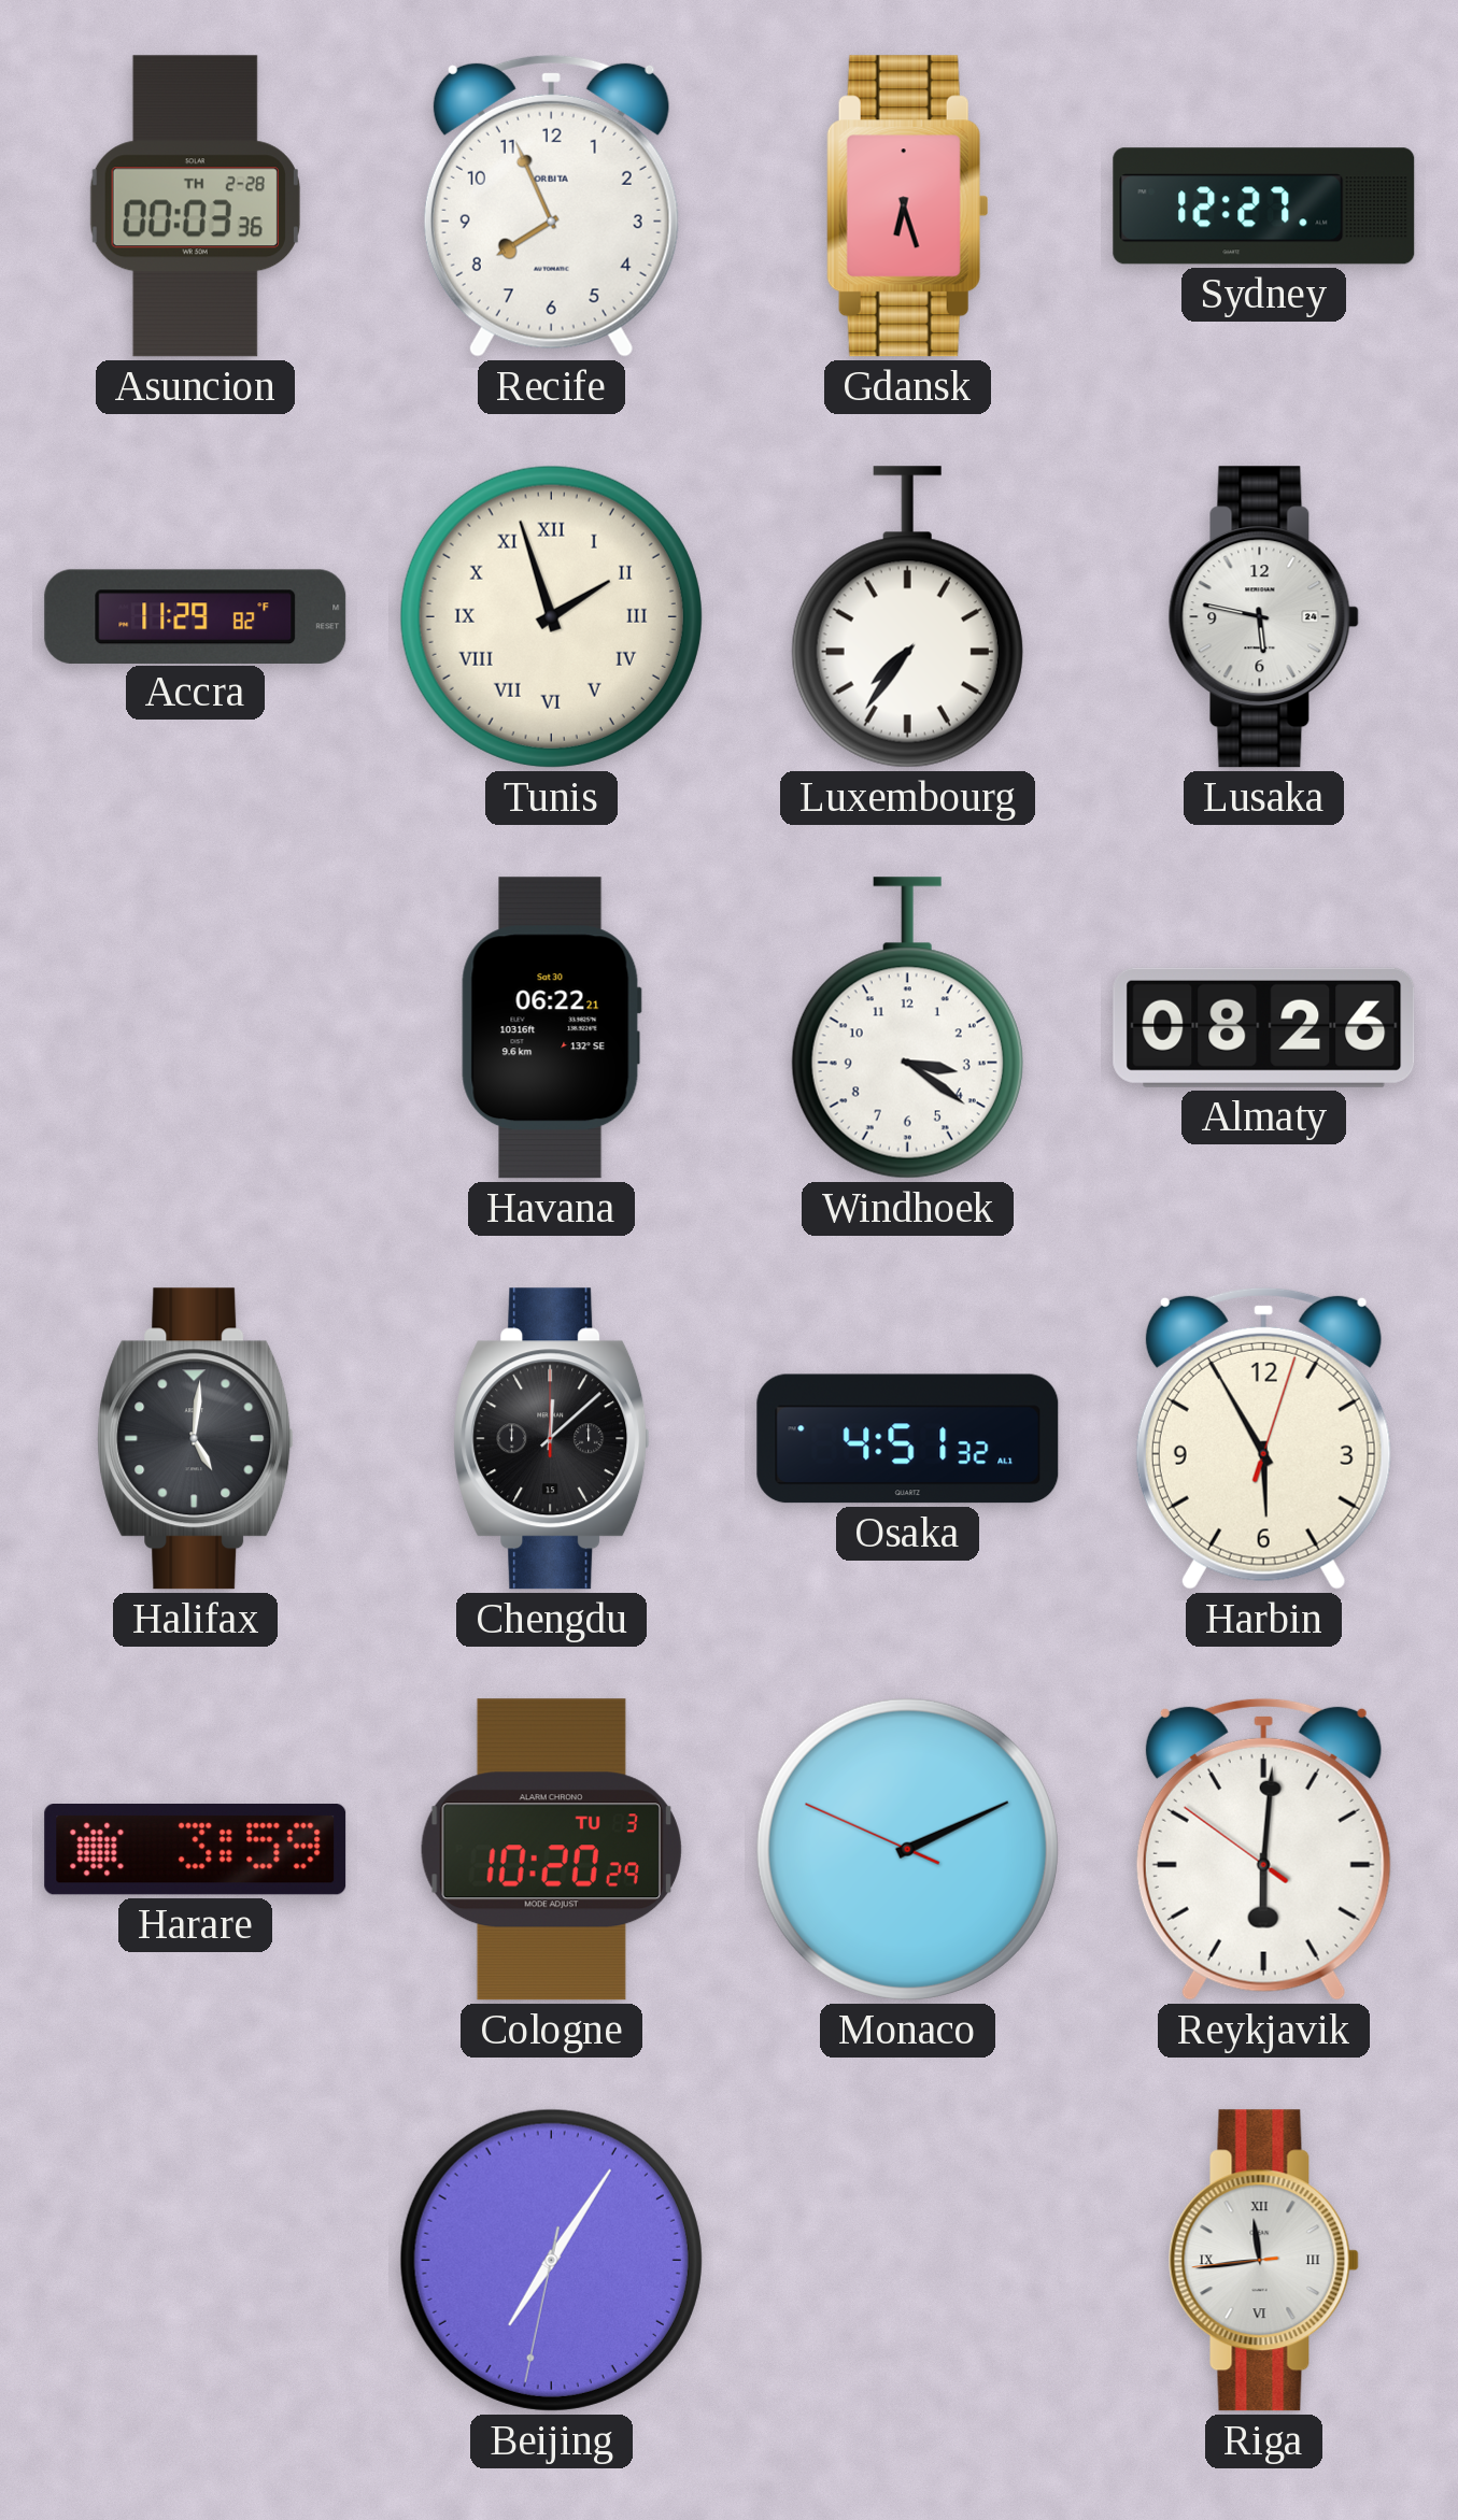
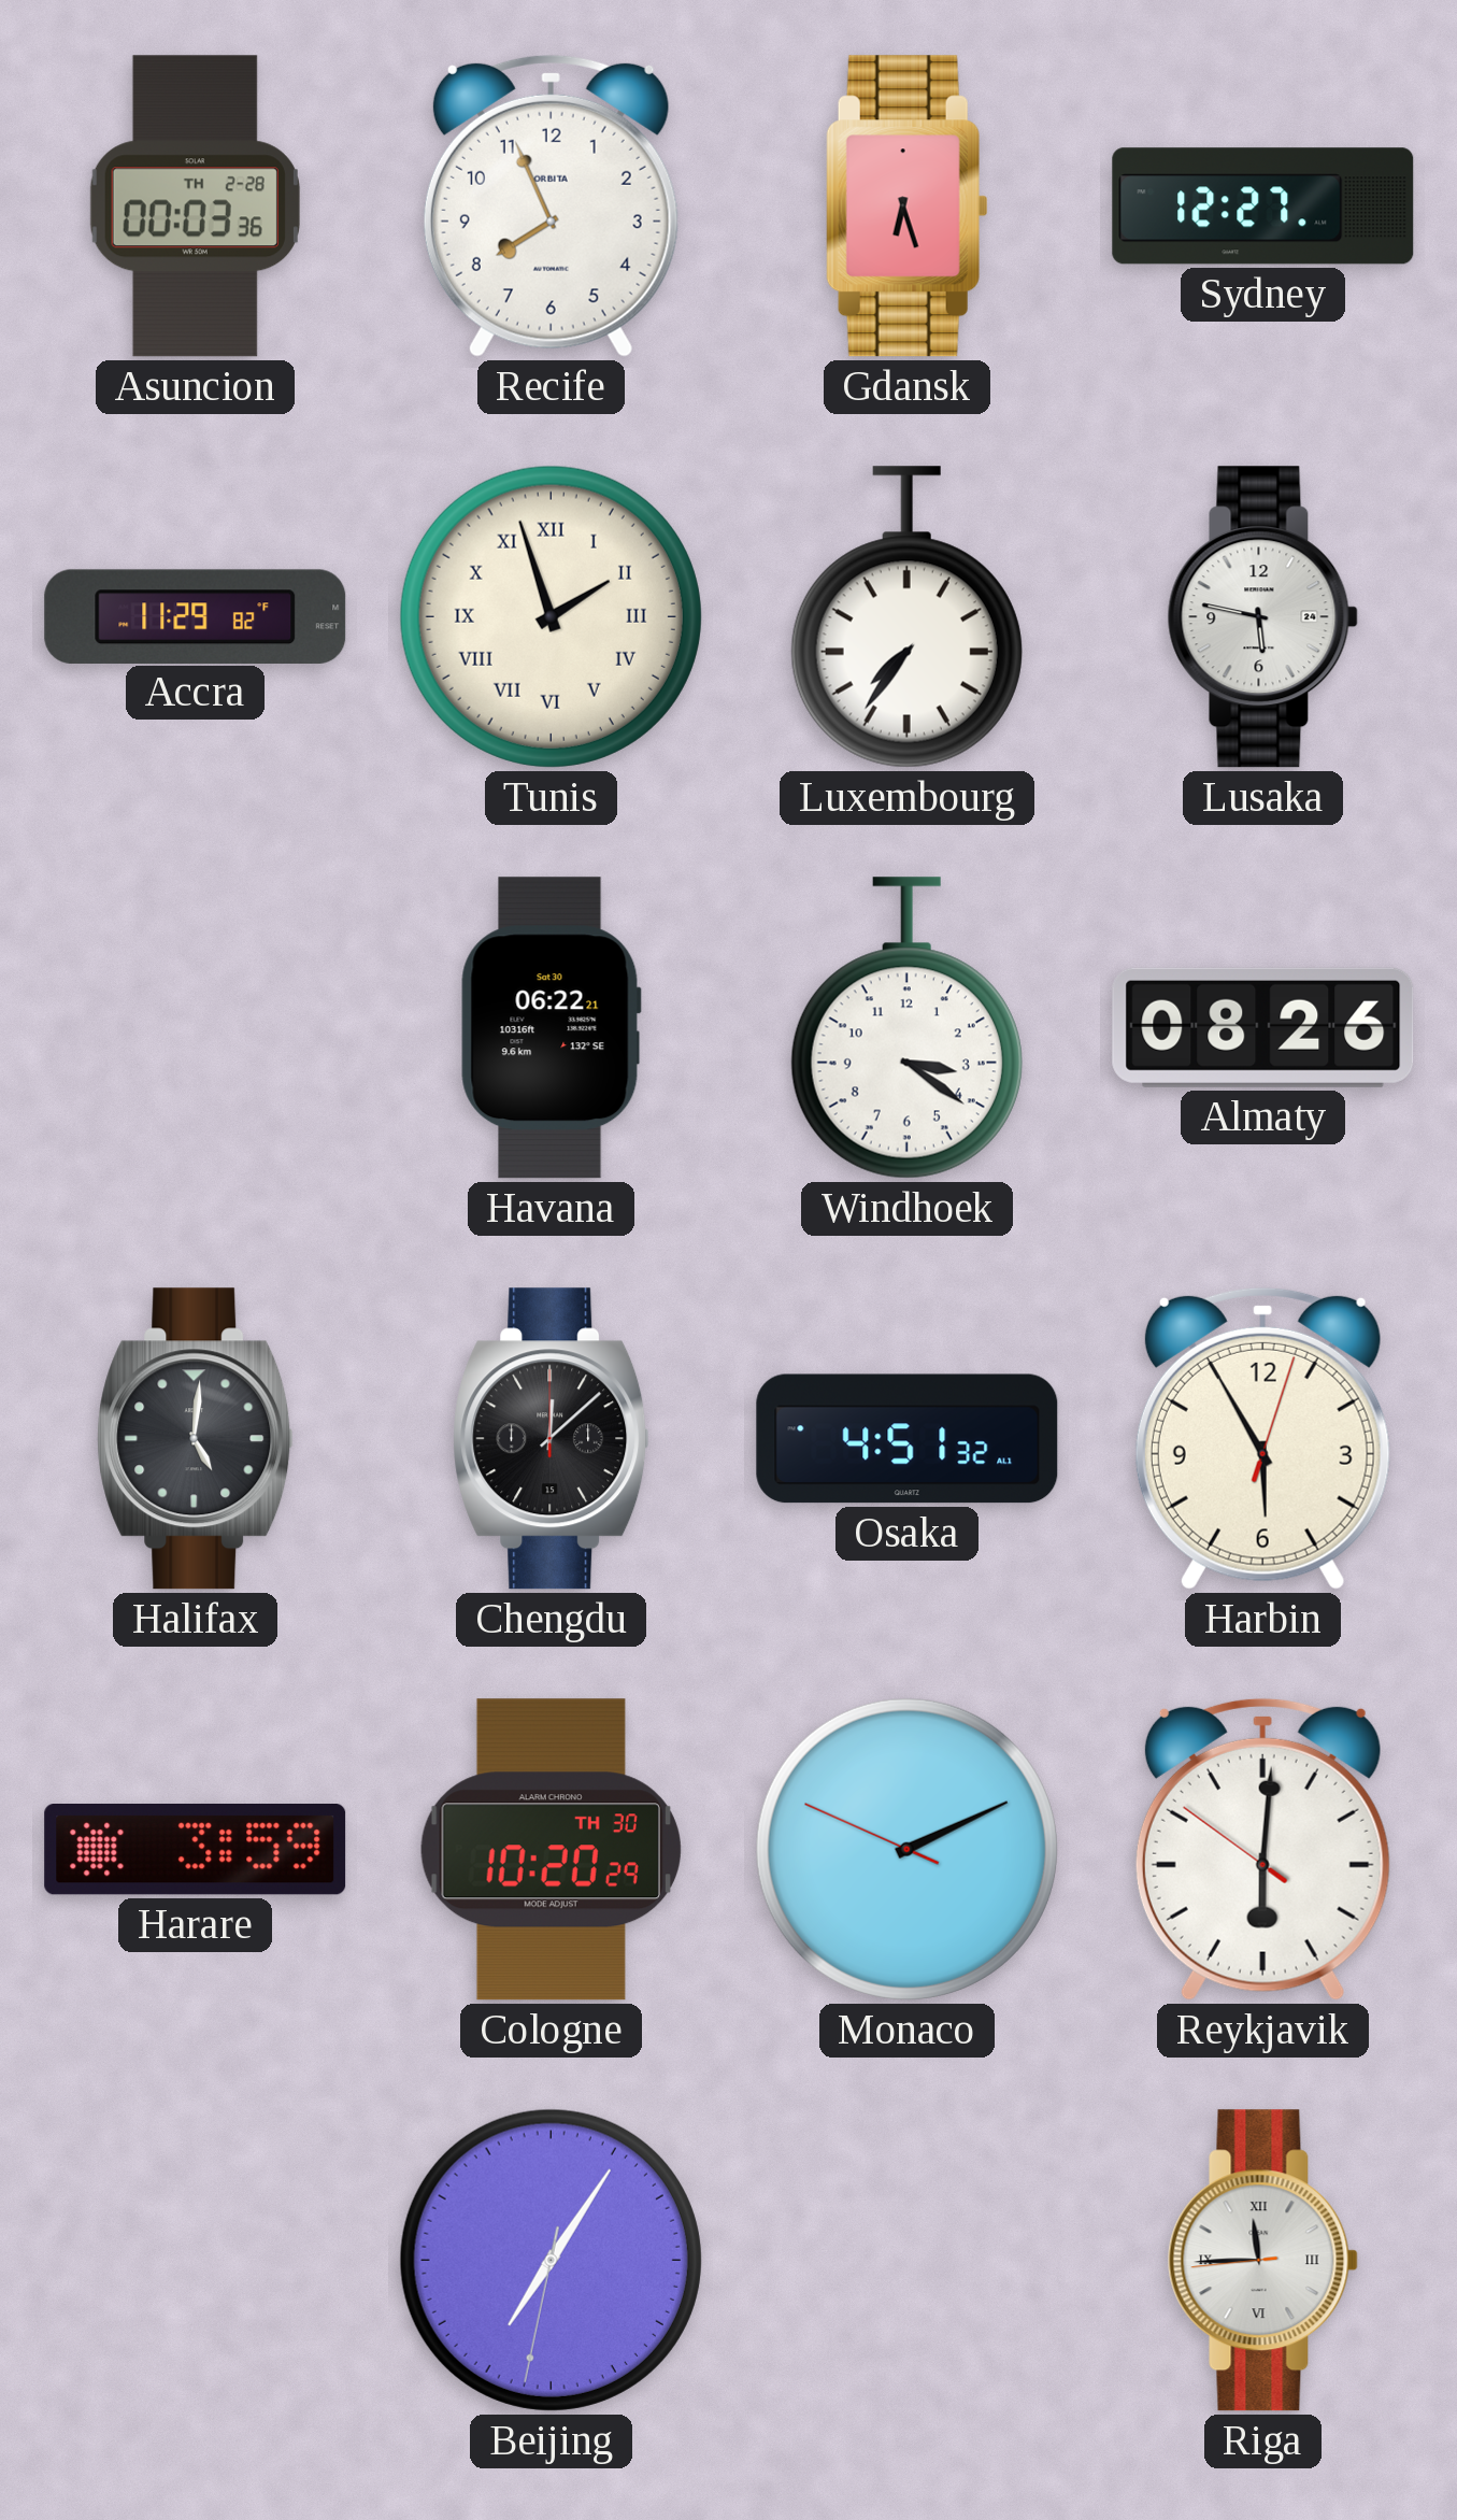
Cologne date: TU 3 -> TH 30
Riga: 11:43 -> 11:44
